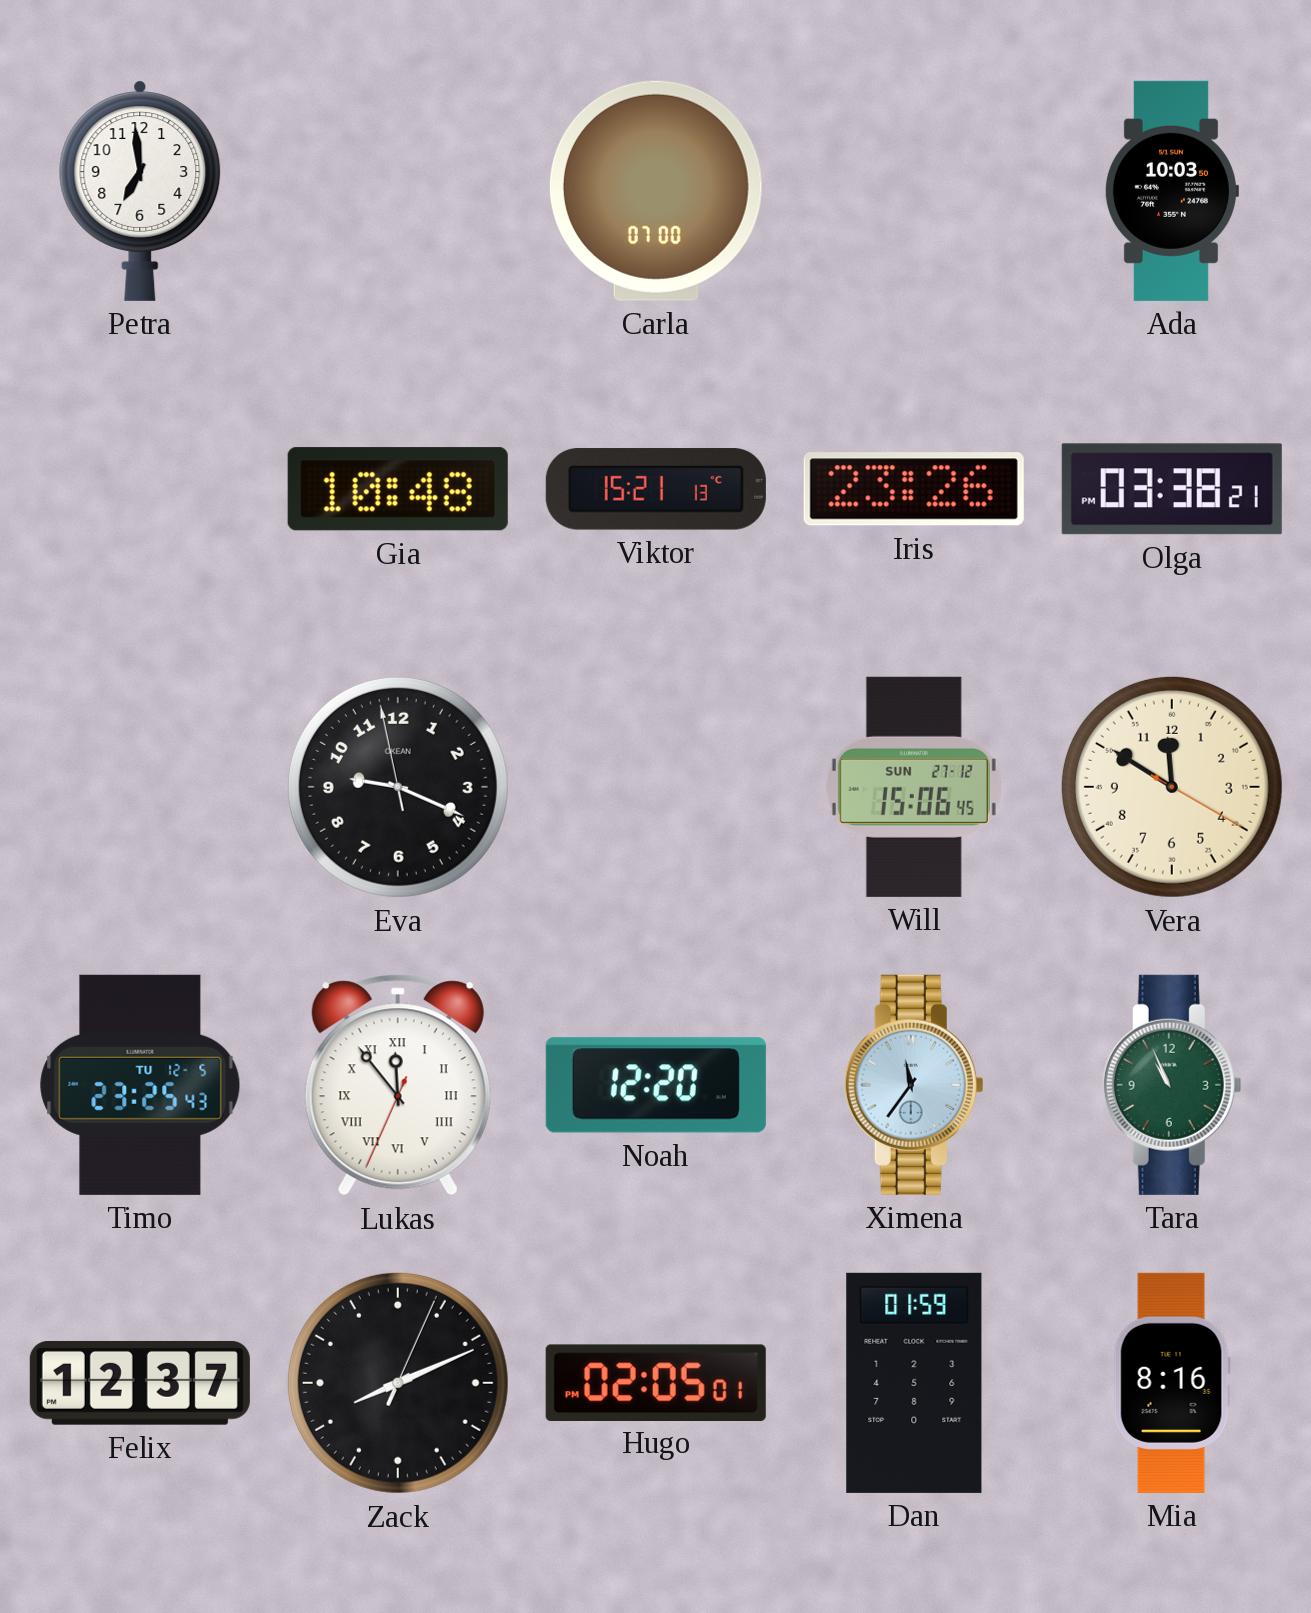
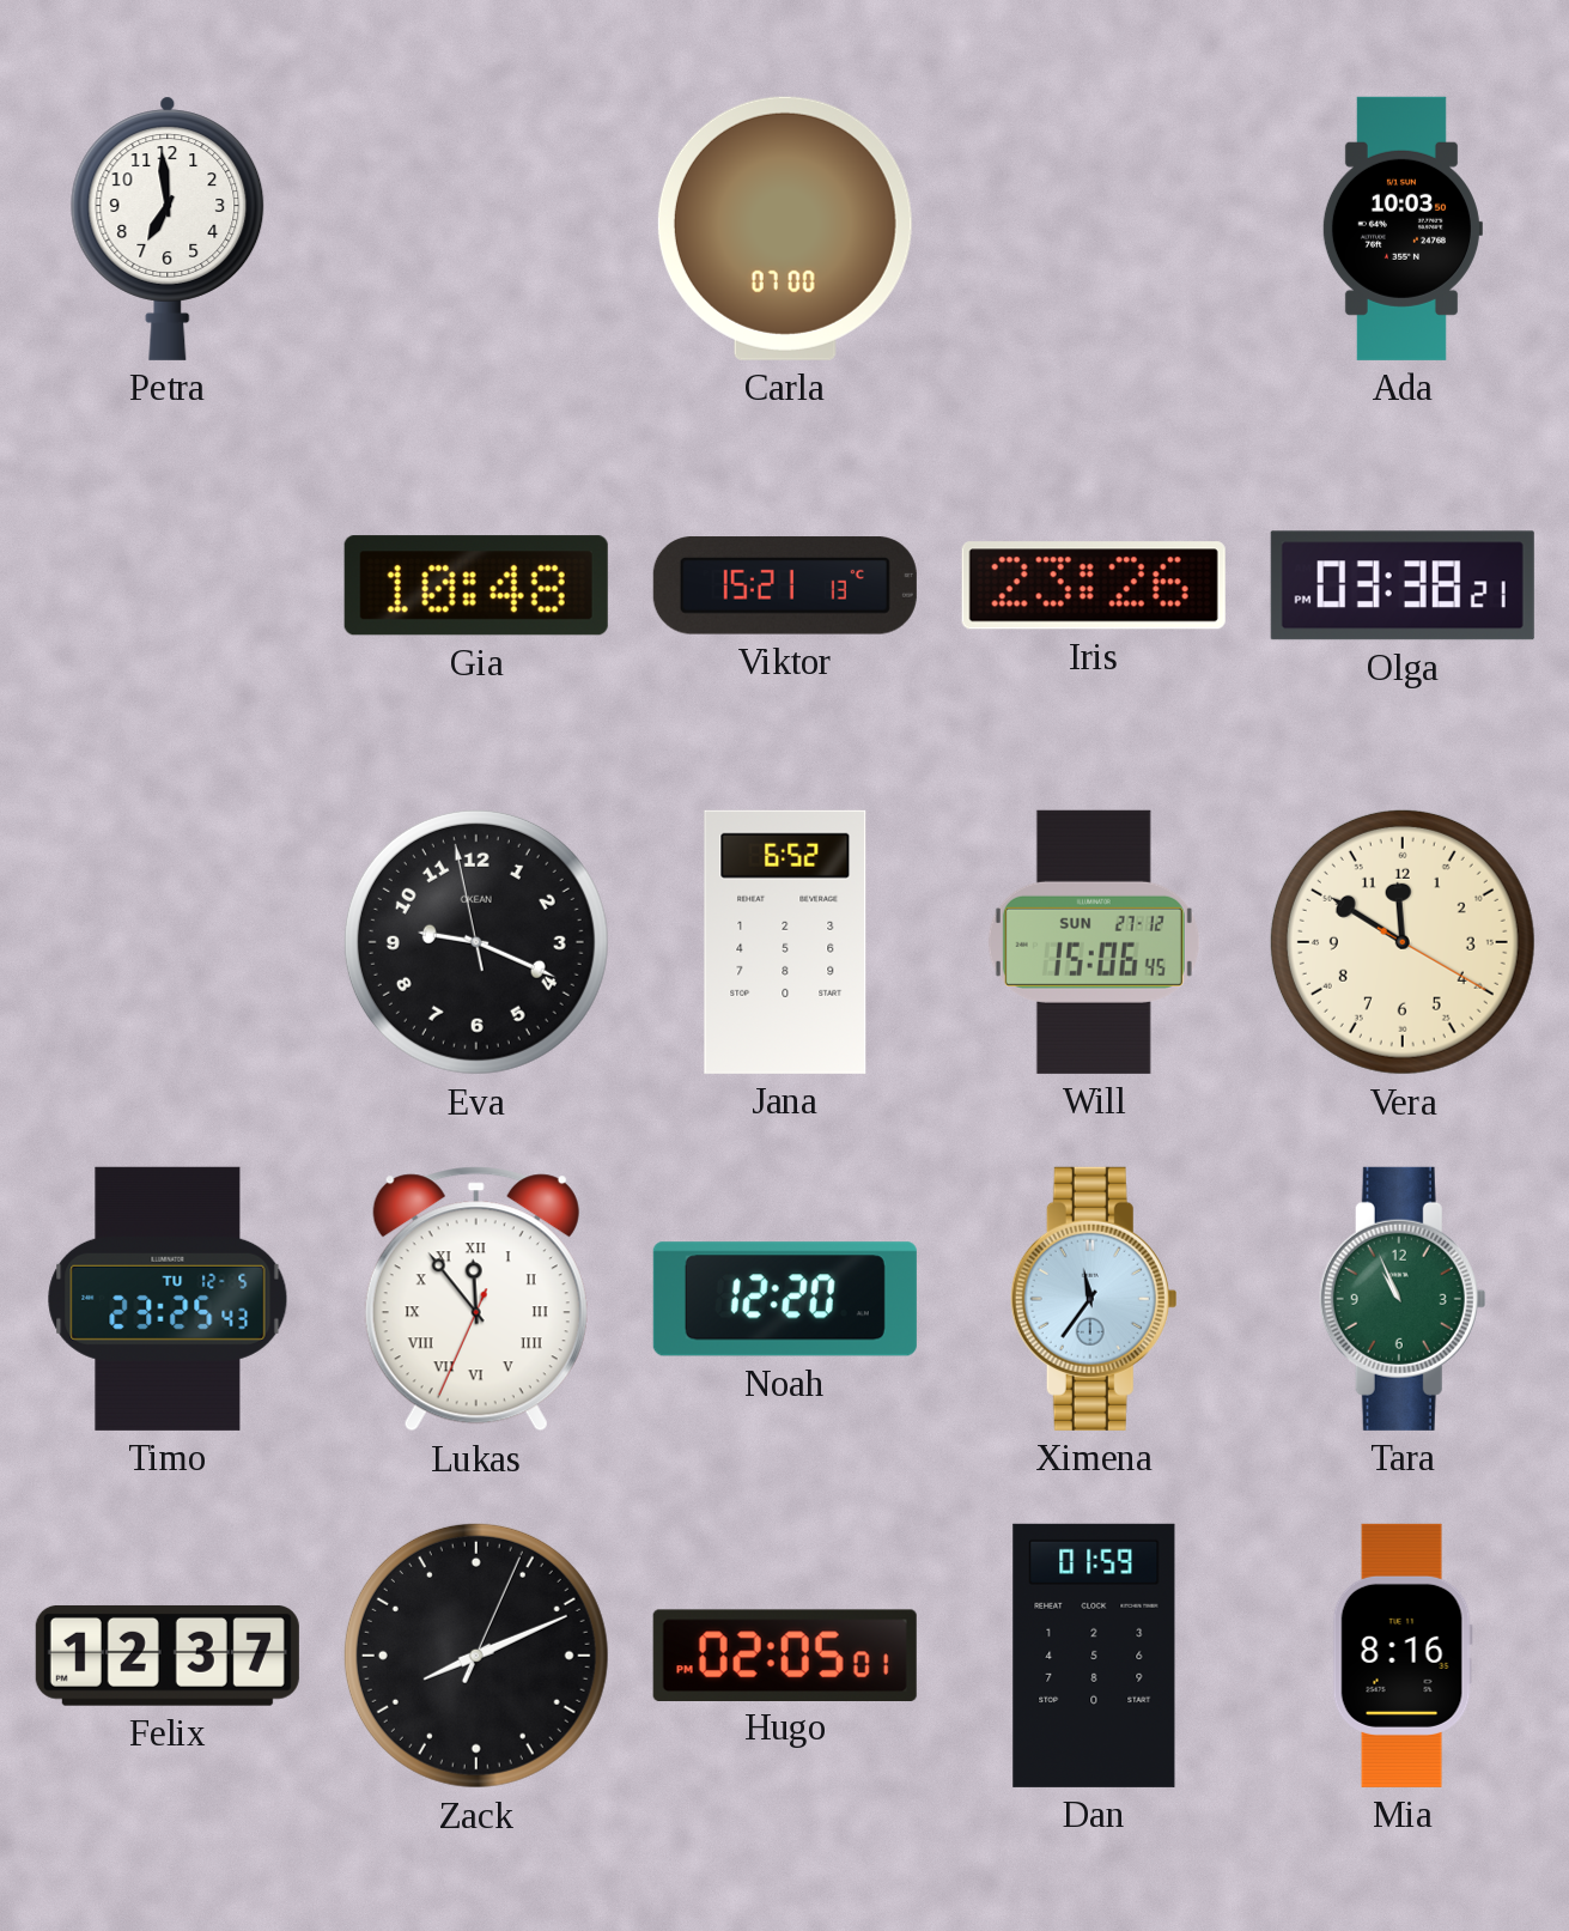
Jana: none -> 6:52
